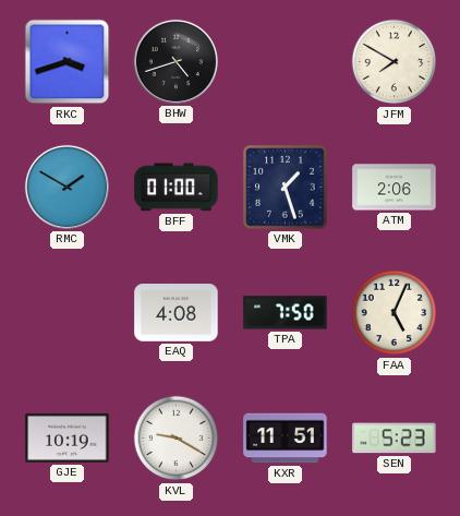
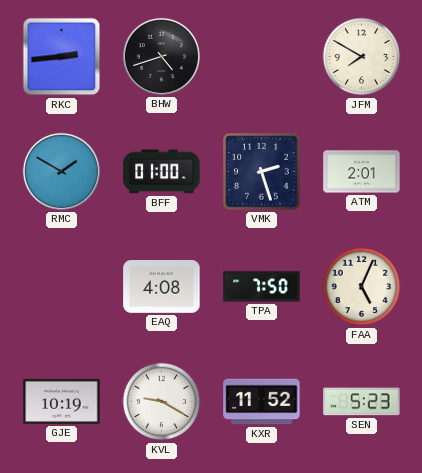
RKC: 3:42 -> 2:44
VMK: 1:27 -> 2:27
ATM: 2:06 -> 2:01
KXR: 11:51 -> 11:52
